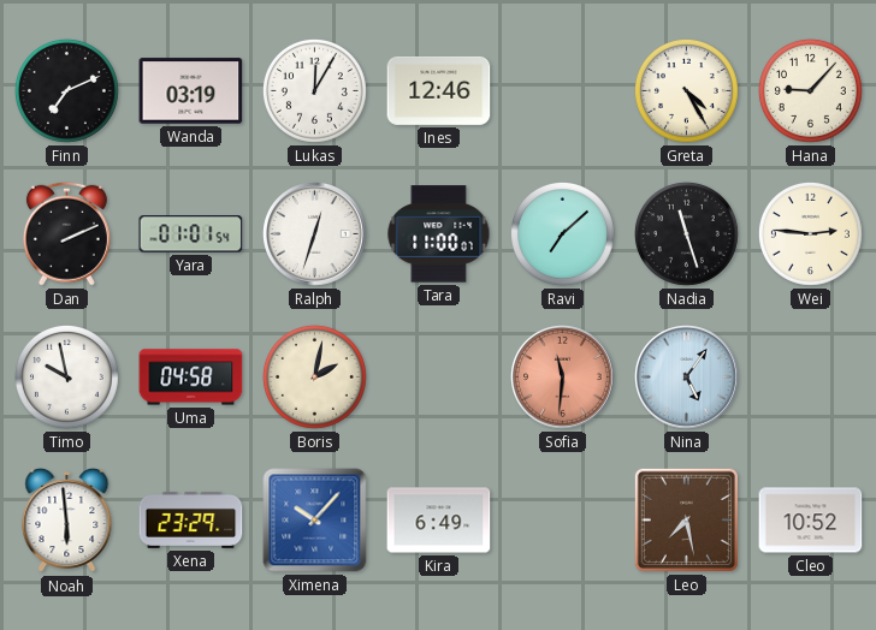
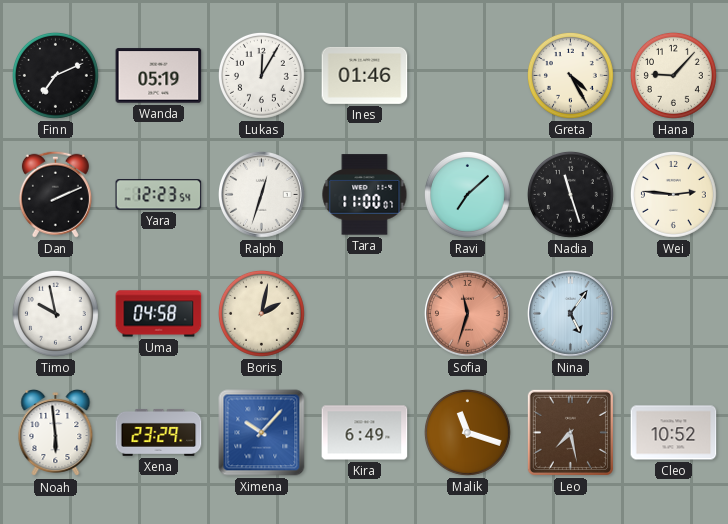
Wanda: 03:19 -> 05:19
Ines: 12:46 -> 01:46
Yara: 01:01 -> 12:23
Sofia: 11:31 -> 11:33
Malik: none -> 11:18
